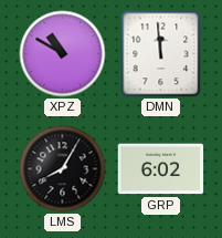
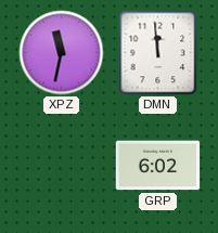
XPZ: 10:50 -> 11:32
LMS: 8:05 -> none
